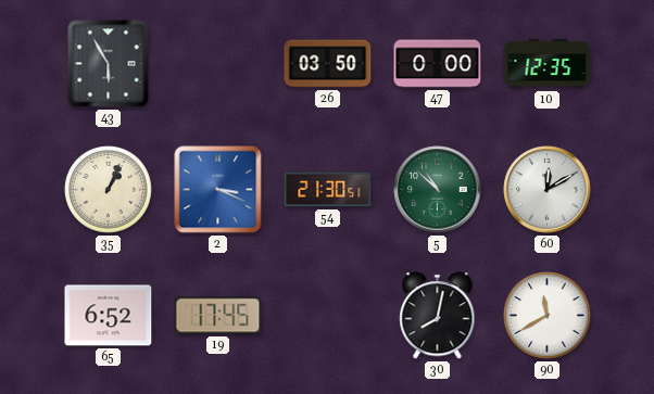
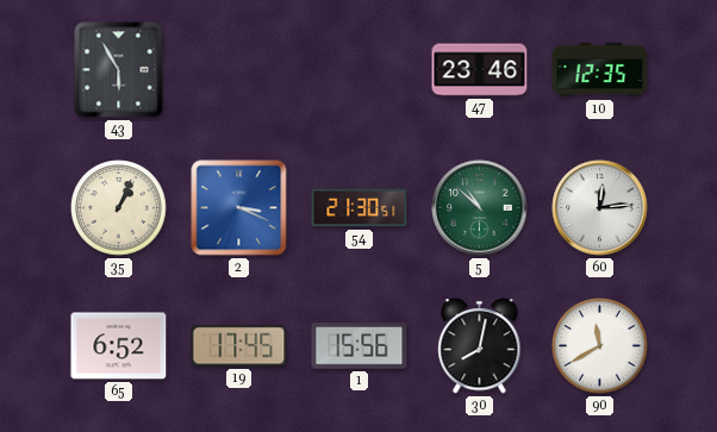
26: 03:50 -> none
47: 0:00 -> 23:46
60: 12:10 -> 12:14
1: none -> 15:56
